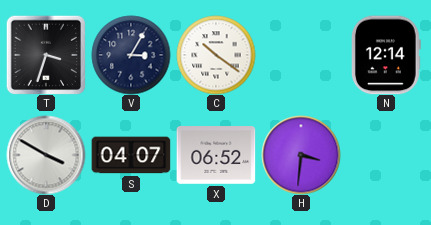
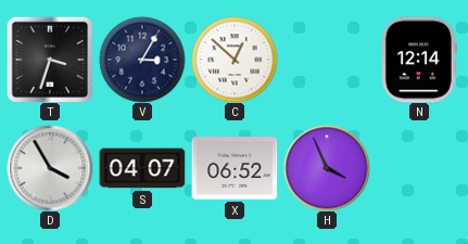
C: 10:21 -> 12:52
D: 3:50 -> 3:55
H: 3:31 -> 3:56
